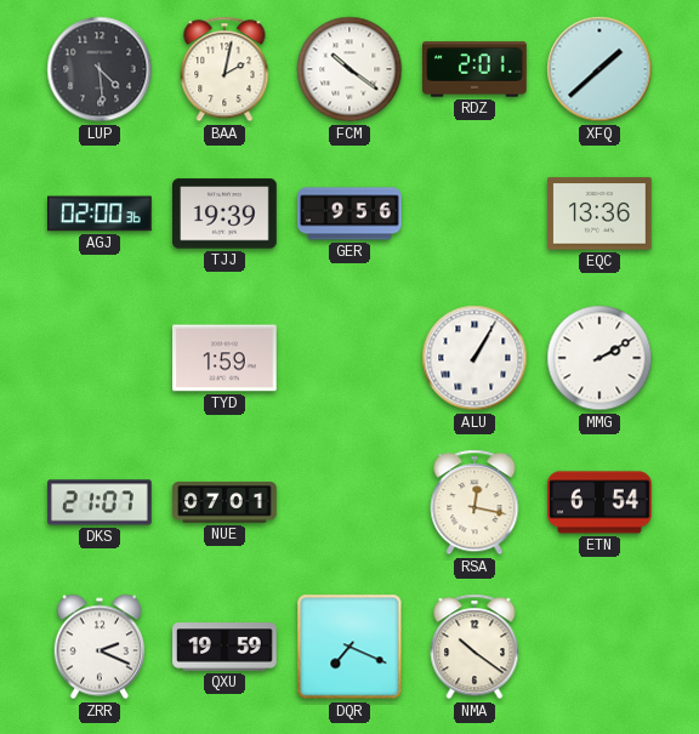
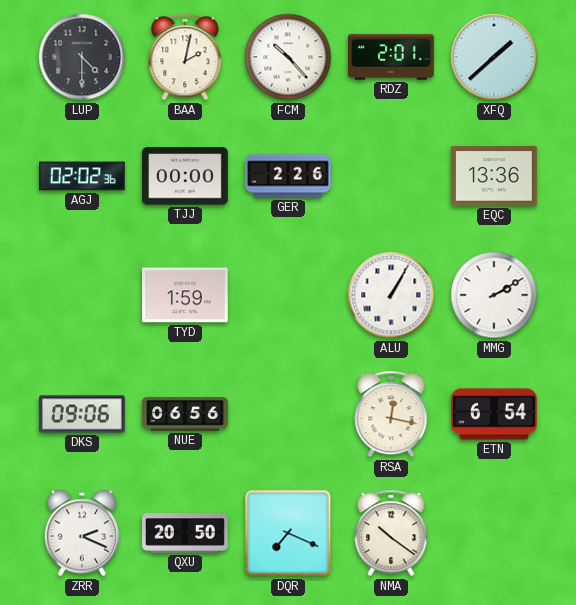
LUP: 4:29 -> 4:30
FCM: 10:21 -> 10:23
AGJ: 02:00 -> 02:02
TJJ: 19:39 -> 00:00
GER: 9:56 -> 2:26
DKS: 21:07 -> 09:06
NUE: 07:01 -> 06:56
QXU: 19:59 -> 20:50
